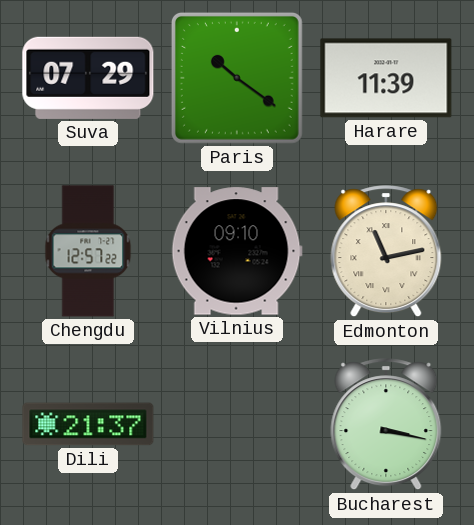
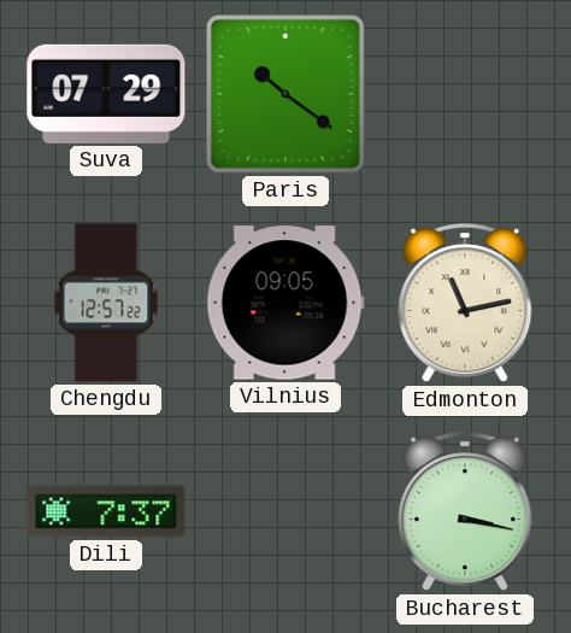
Harare: 11:39 -> none
Vilnius: 09:10 -> 09:05
Dili: 21:37 -> 7:37
